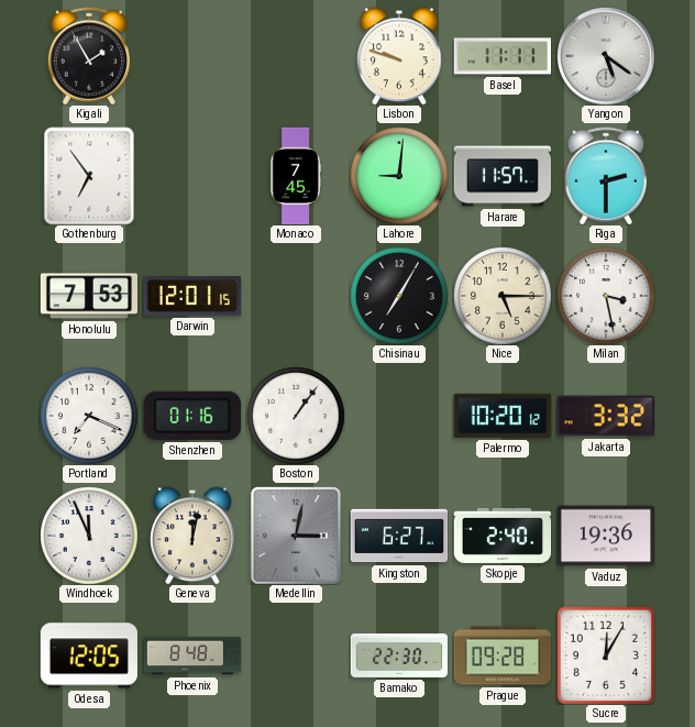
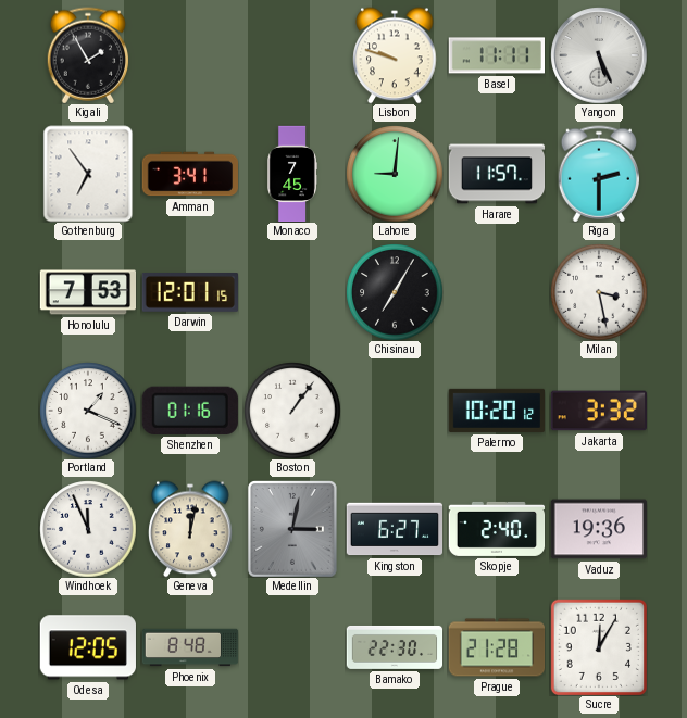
Yangon: 5:21 -> 5:26
Amman: none -> 3:41
Nice: 5:15 -> none
Portland: 7:19 -> 1:19
Prague: 09:28 -> 21:28
